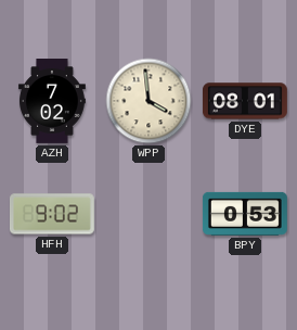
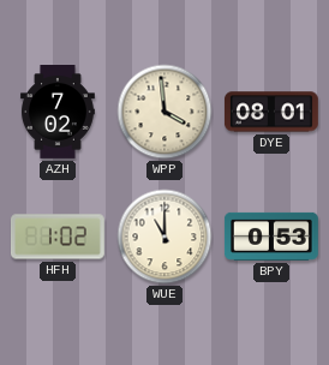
HFH: 9:02 -> 1:02
WUE: none -> 11:00
